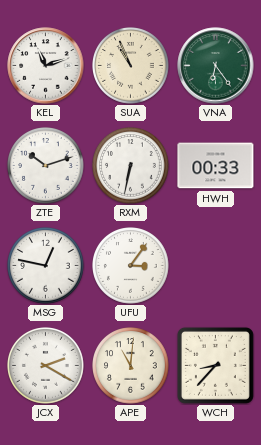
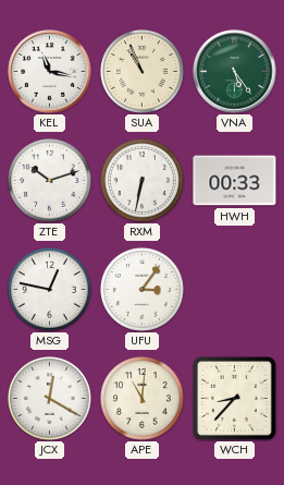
KEL: 11:12 -> 11:17
VNA: 6:24 -> 5:24
JCX: 2:20 -> 12:20
